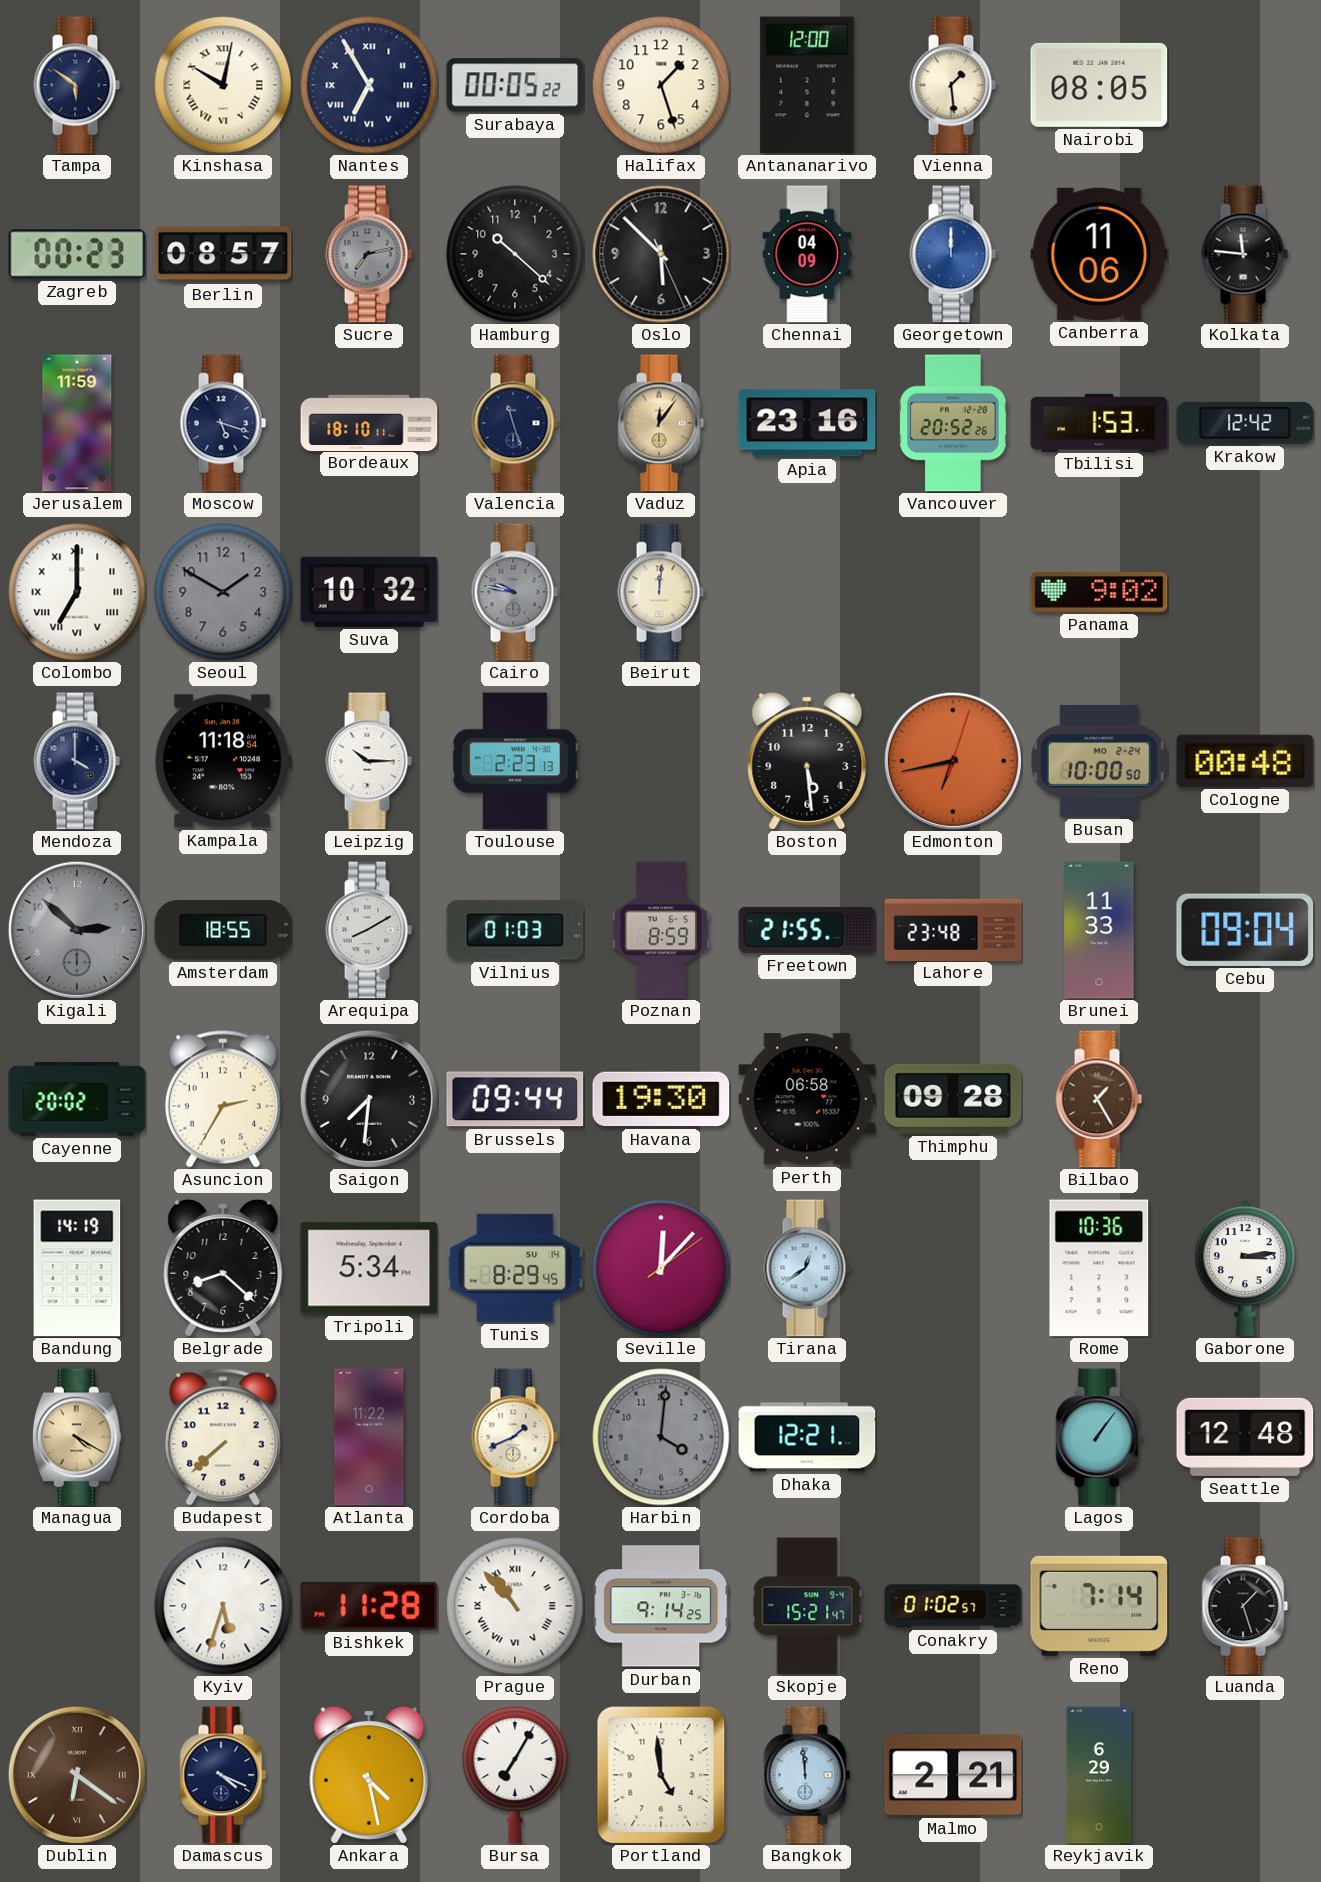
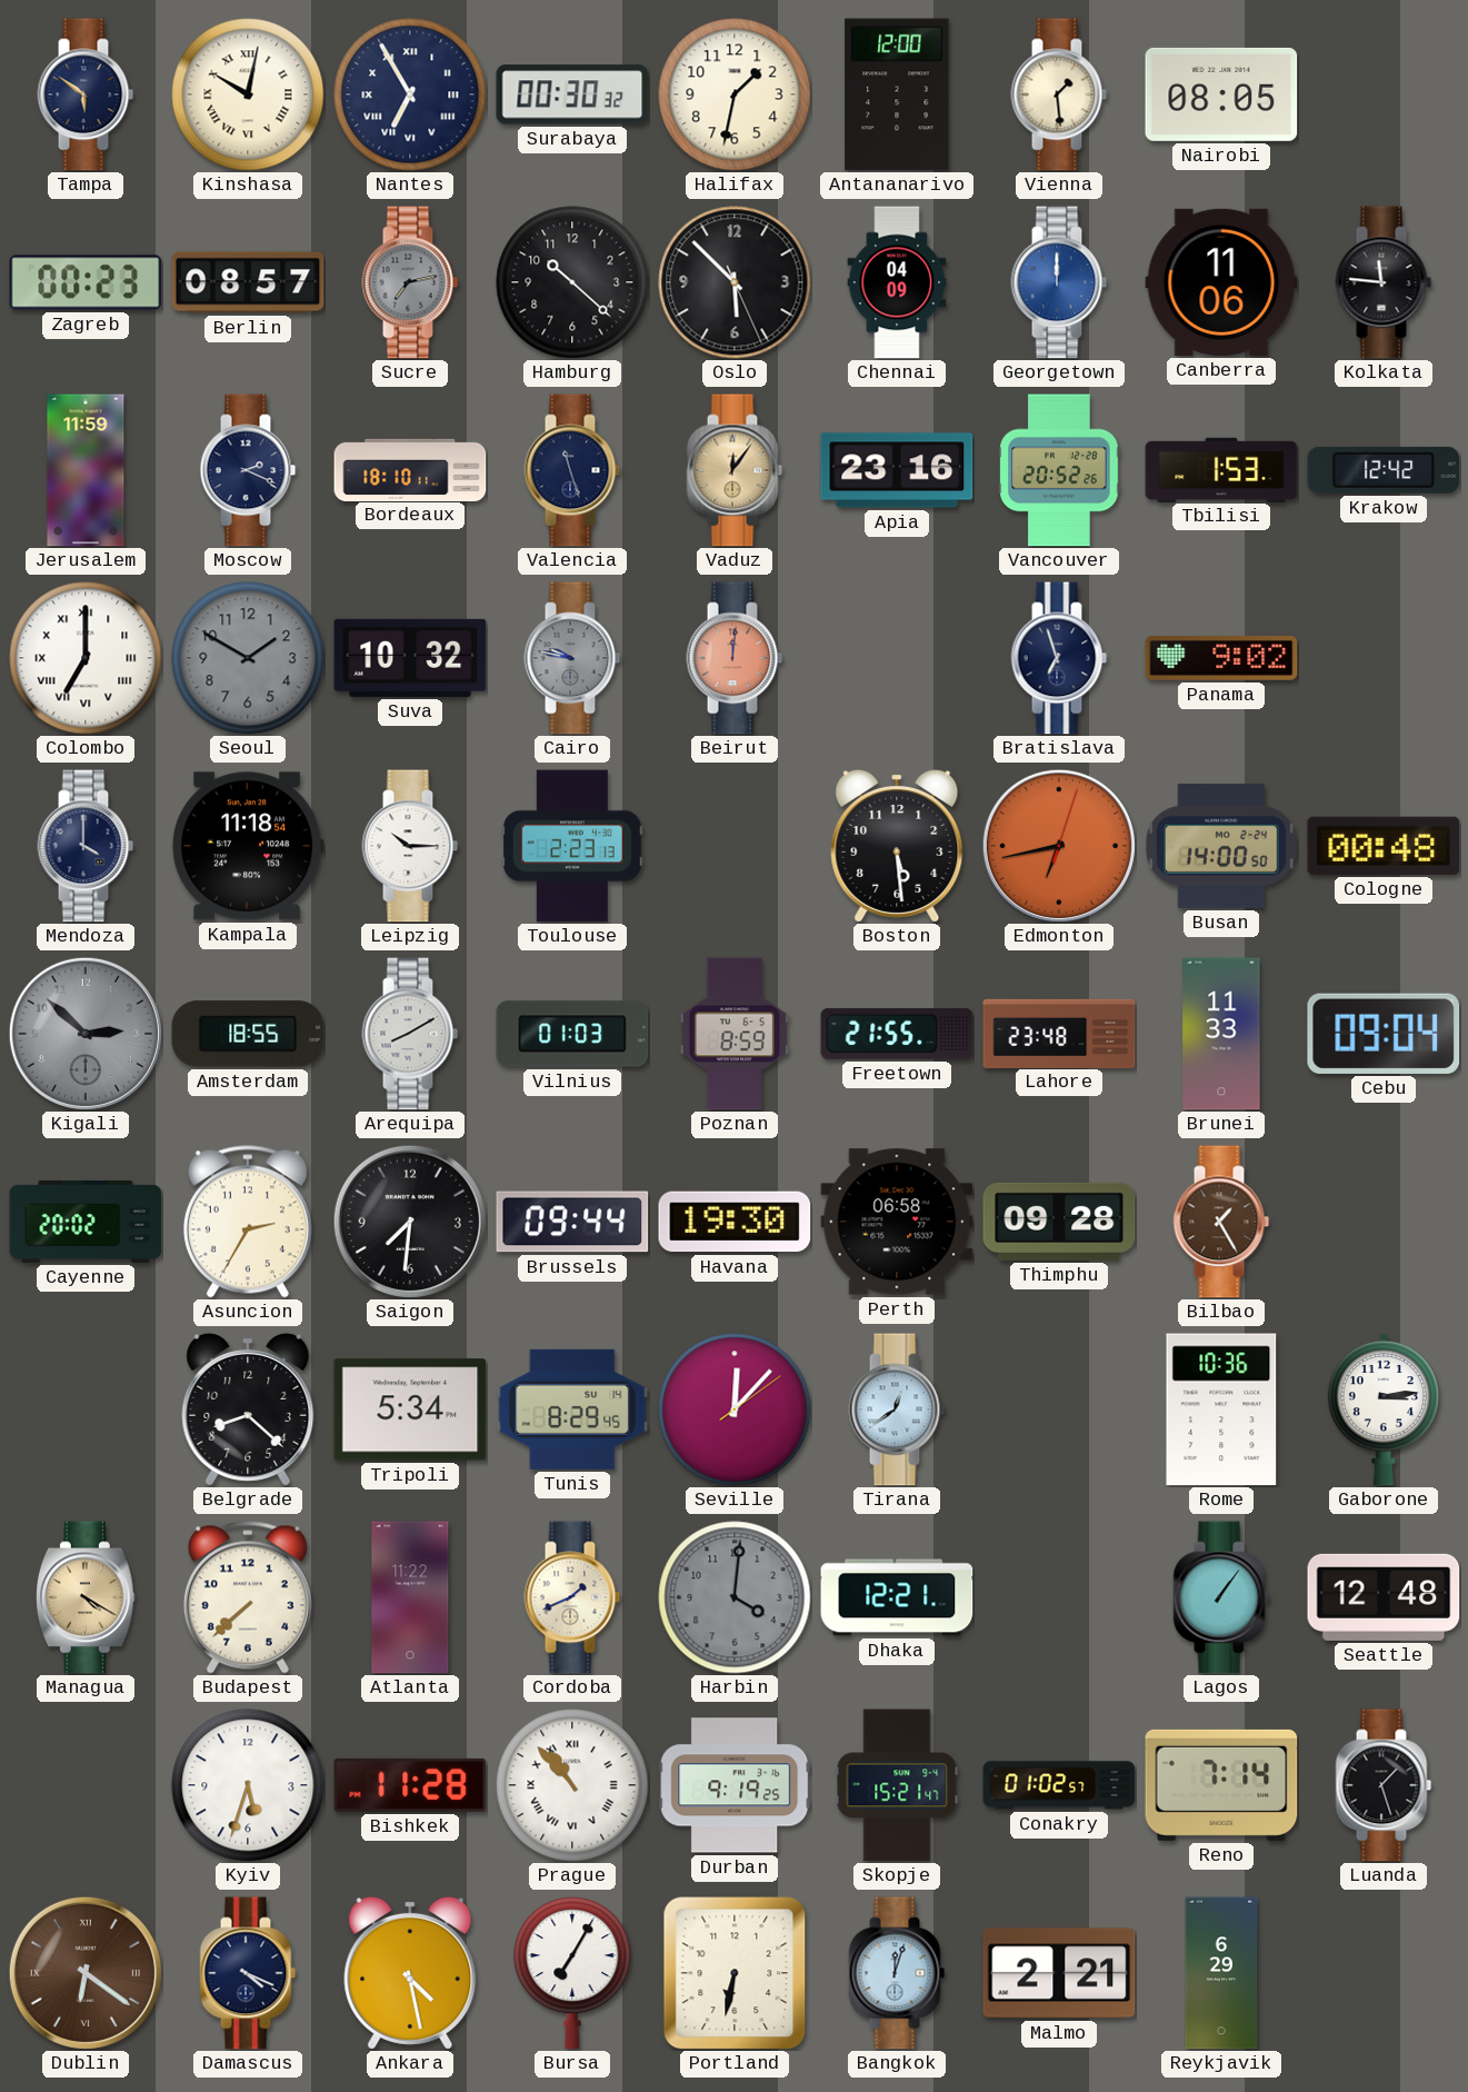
Surabaya: 00:05 -> 00:30
Halifax: 1:27 -> 1:32
Moscow: 5:18 -> 2:19
Beirut dial: cream -> salmon
Bratislava: none -> 6:57
Busan: 10:00 -> 14:00
Bandung: 14:19 -> none
Durban: 9:14 -> 9:19
Portland: 4:59 -> 6:32
Bangkok: 11:59 -> 12:03
